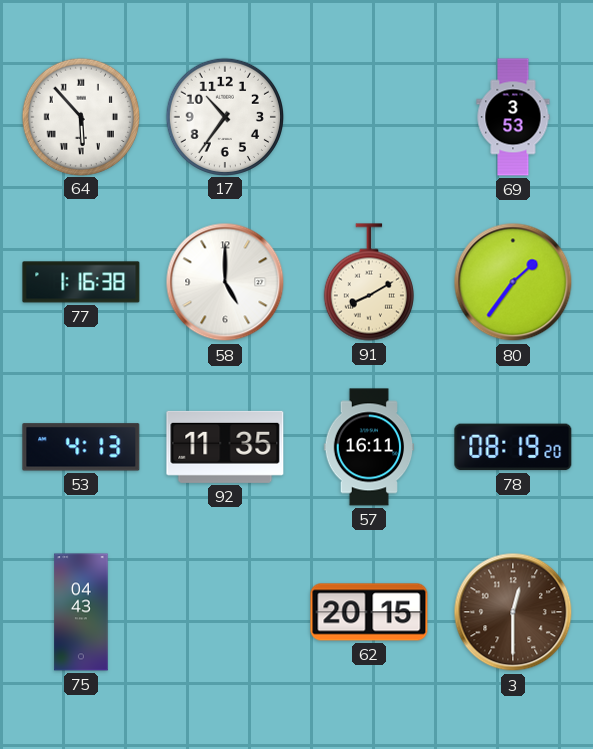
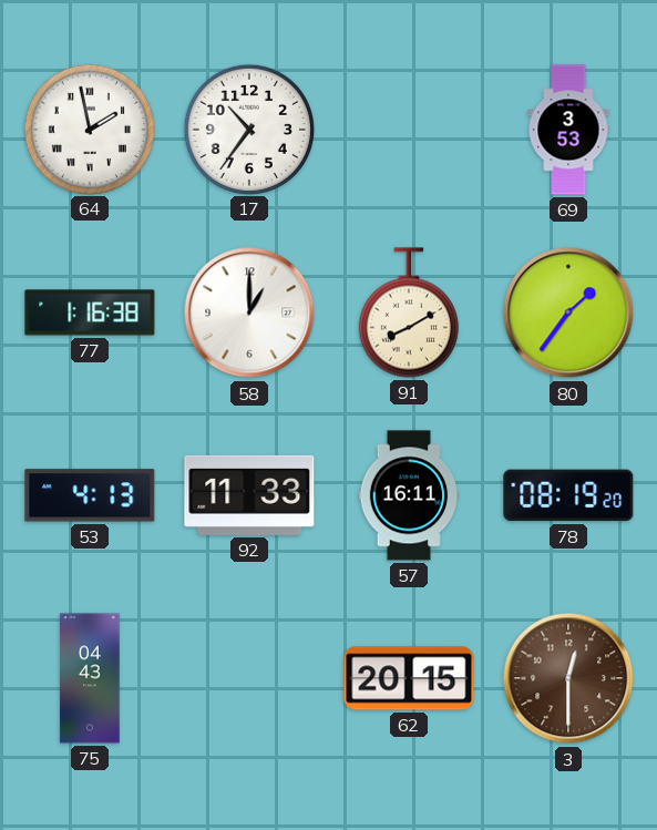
64: 5:53 -> 1:58
58: 5:00 -> 1:00
92: 11:35 -> 11:33
